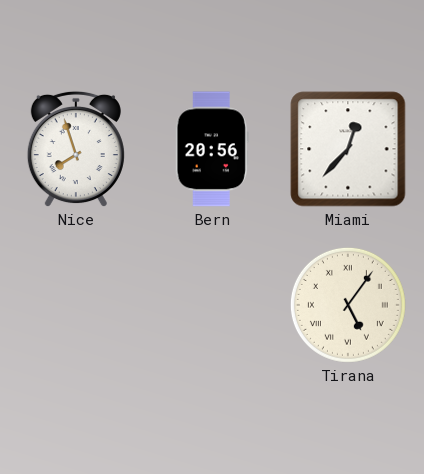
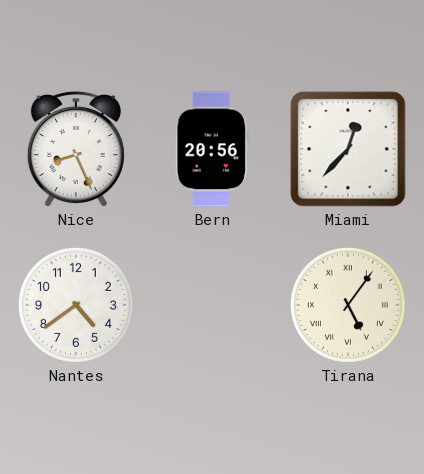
Nice: 7:57 -> 8:26
Nantes: none -> 4:39
